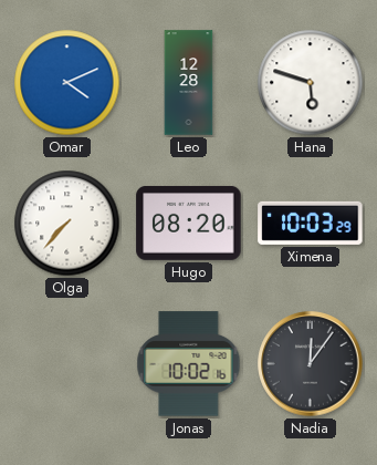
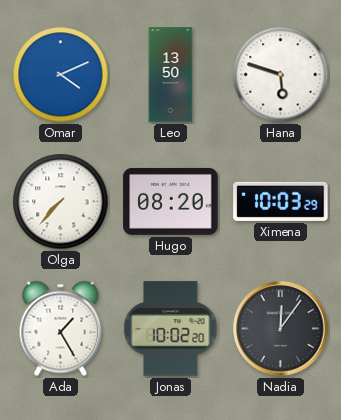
Leo: 12:28 -> 13:50
Ada: none -> 1:25
Jonas: 10:02:16 -> 10:02:20
